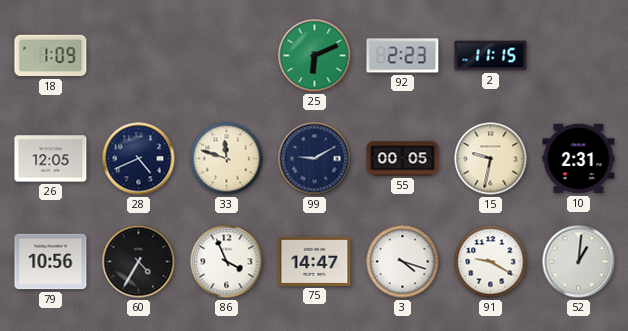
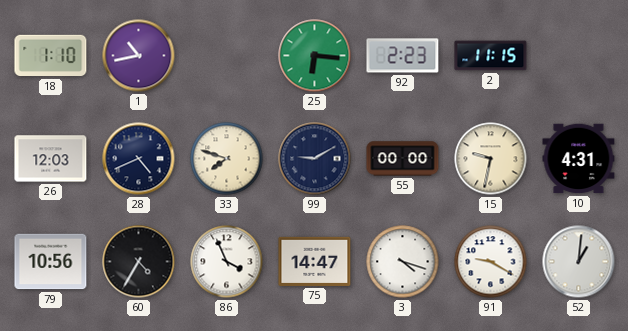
18: 1:09 -> 1:10
1: none -> 10:43
25: 6:11 -> 6:16
26: 12:05 -> 12:03
33: 11:48 -> 7:48
55: 00:05 -> 00:00
10: 2:31 -> 4:31
